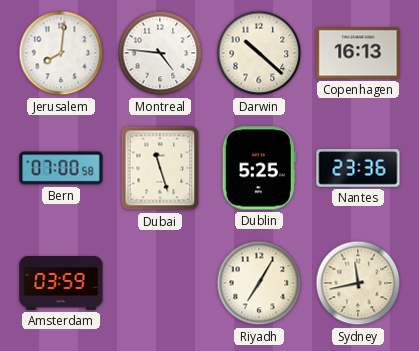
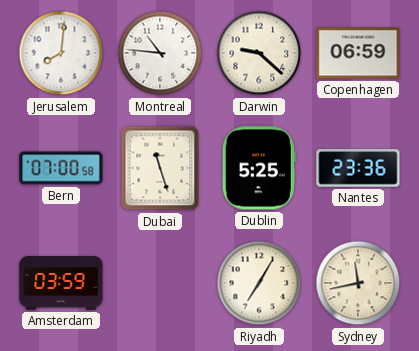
Montreal: 4:46 -> 10:46
Darwin: 10:22 -> 9:22
Copenhagen: 16:13 -> 06:59
